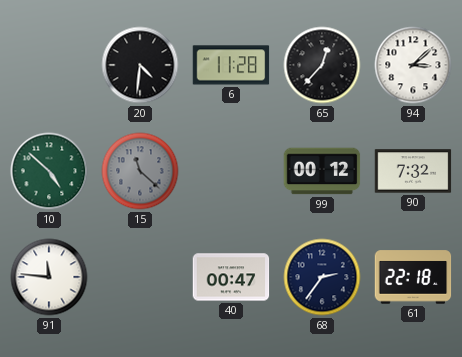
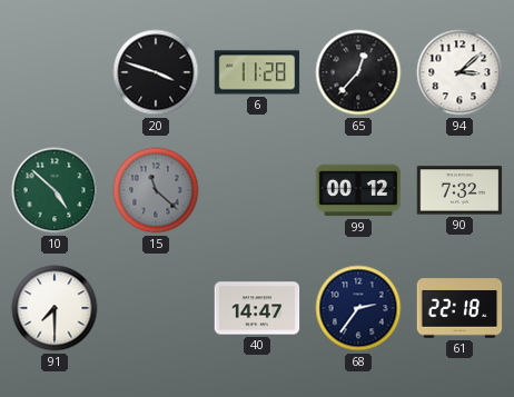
20: 4:31 -> 3:48
91: 11:46 -> 7:30
40: 00:47 -> 14:47
